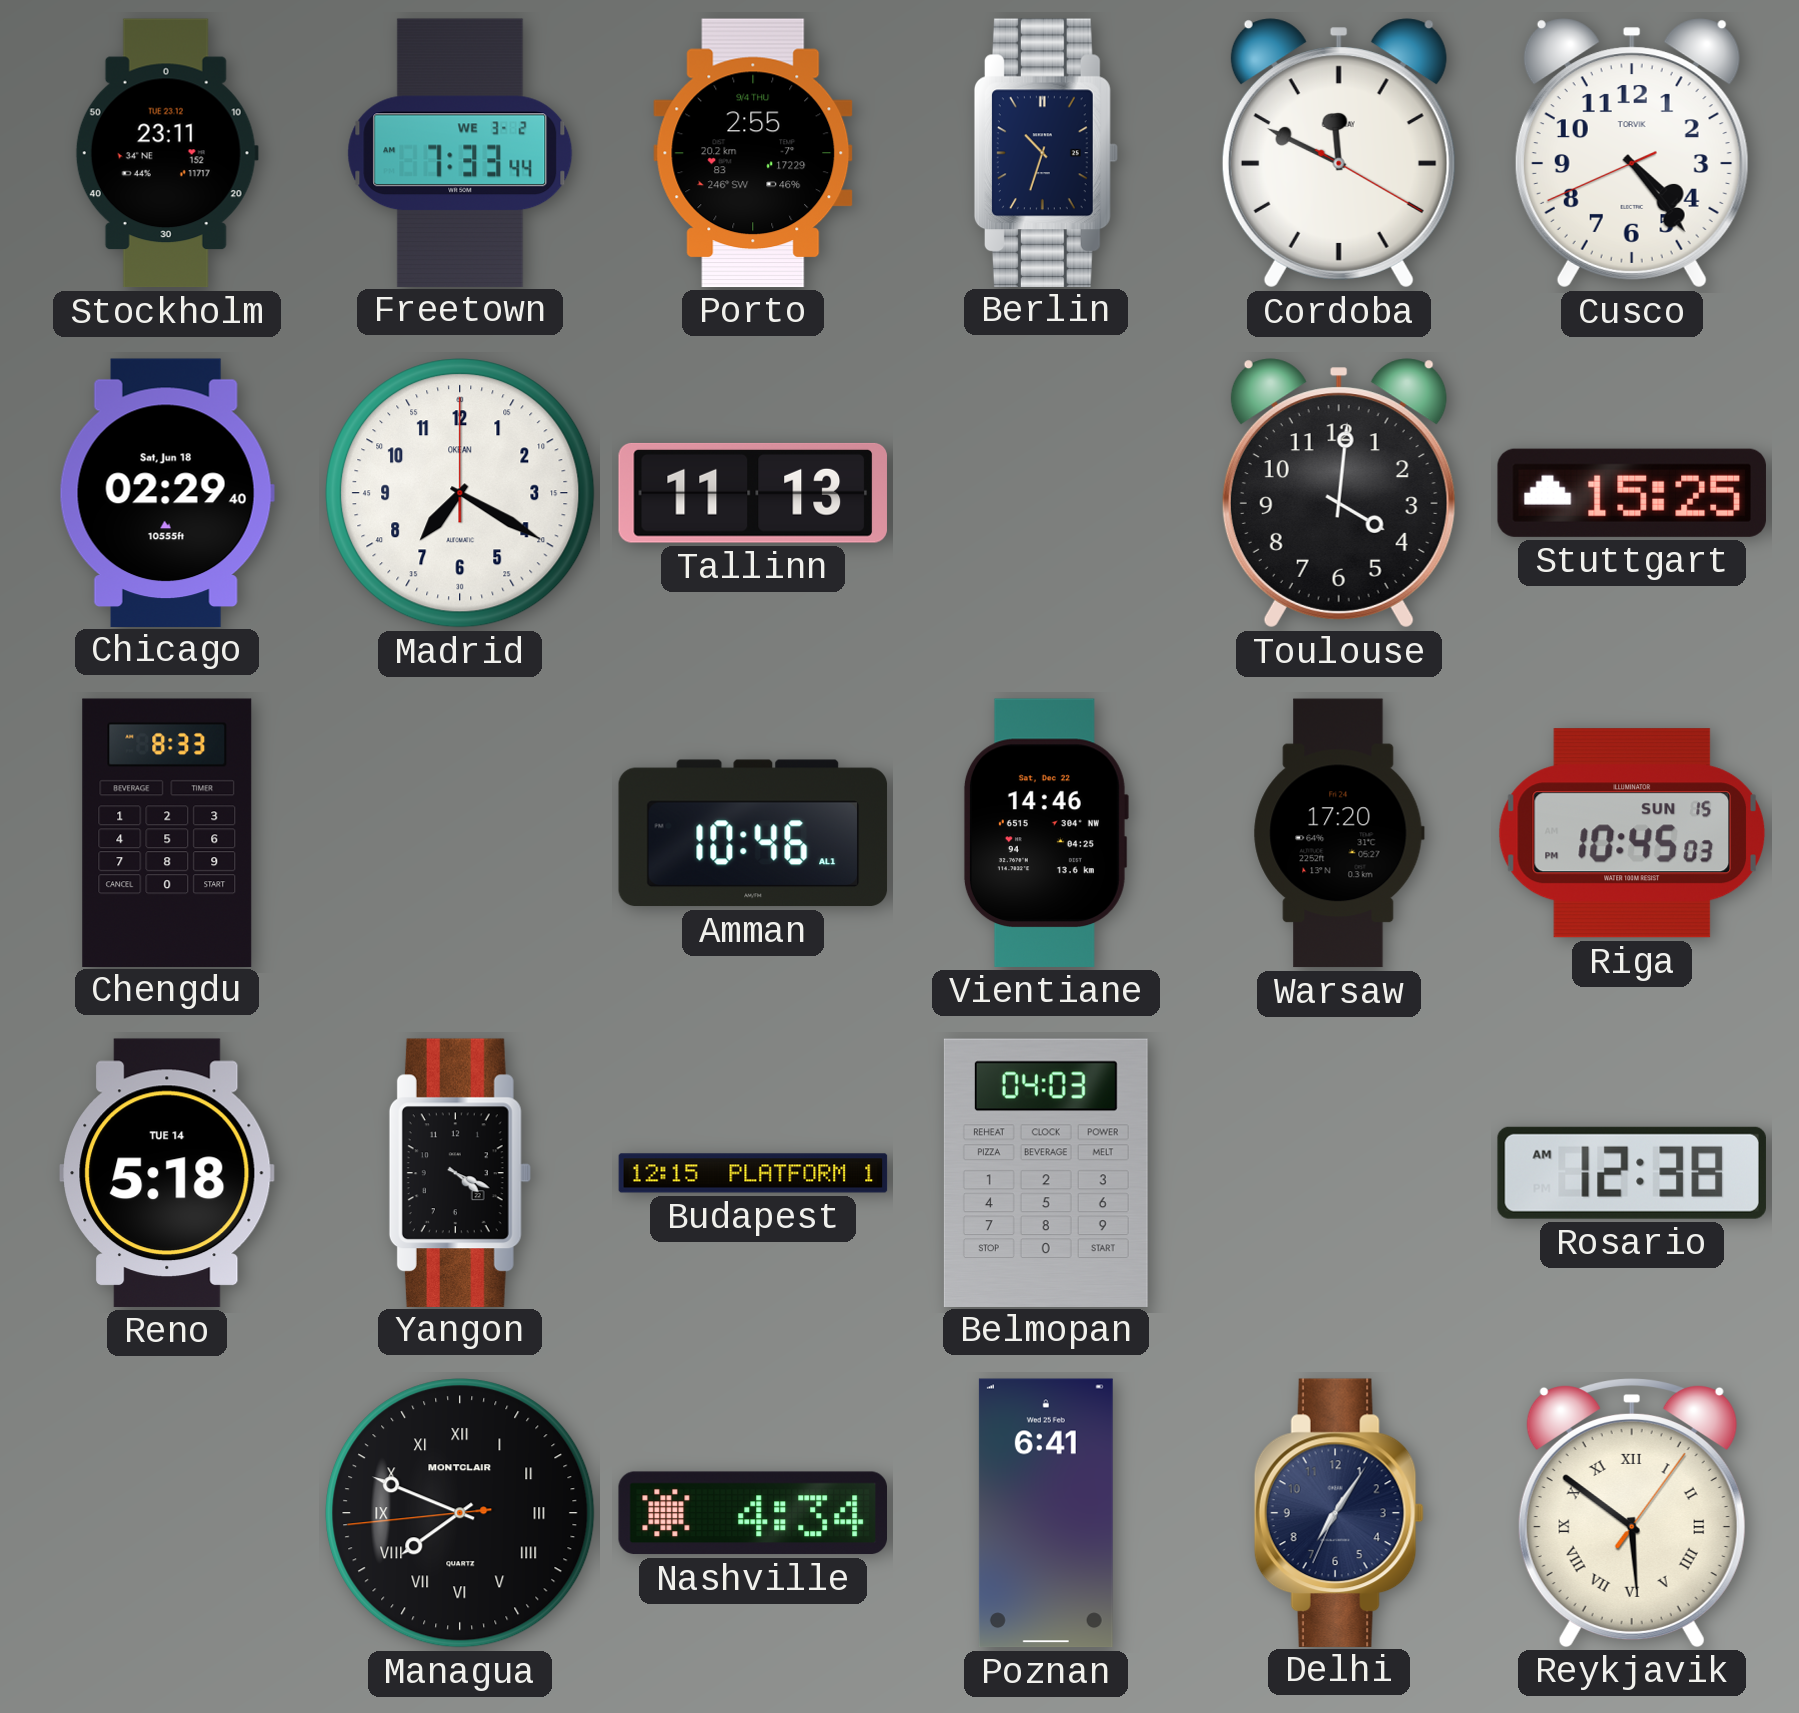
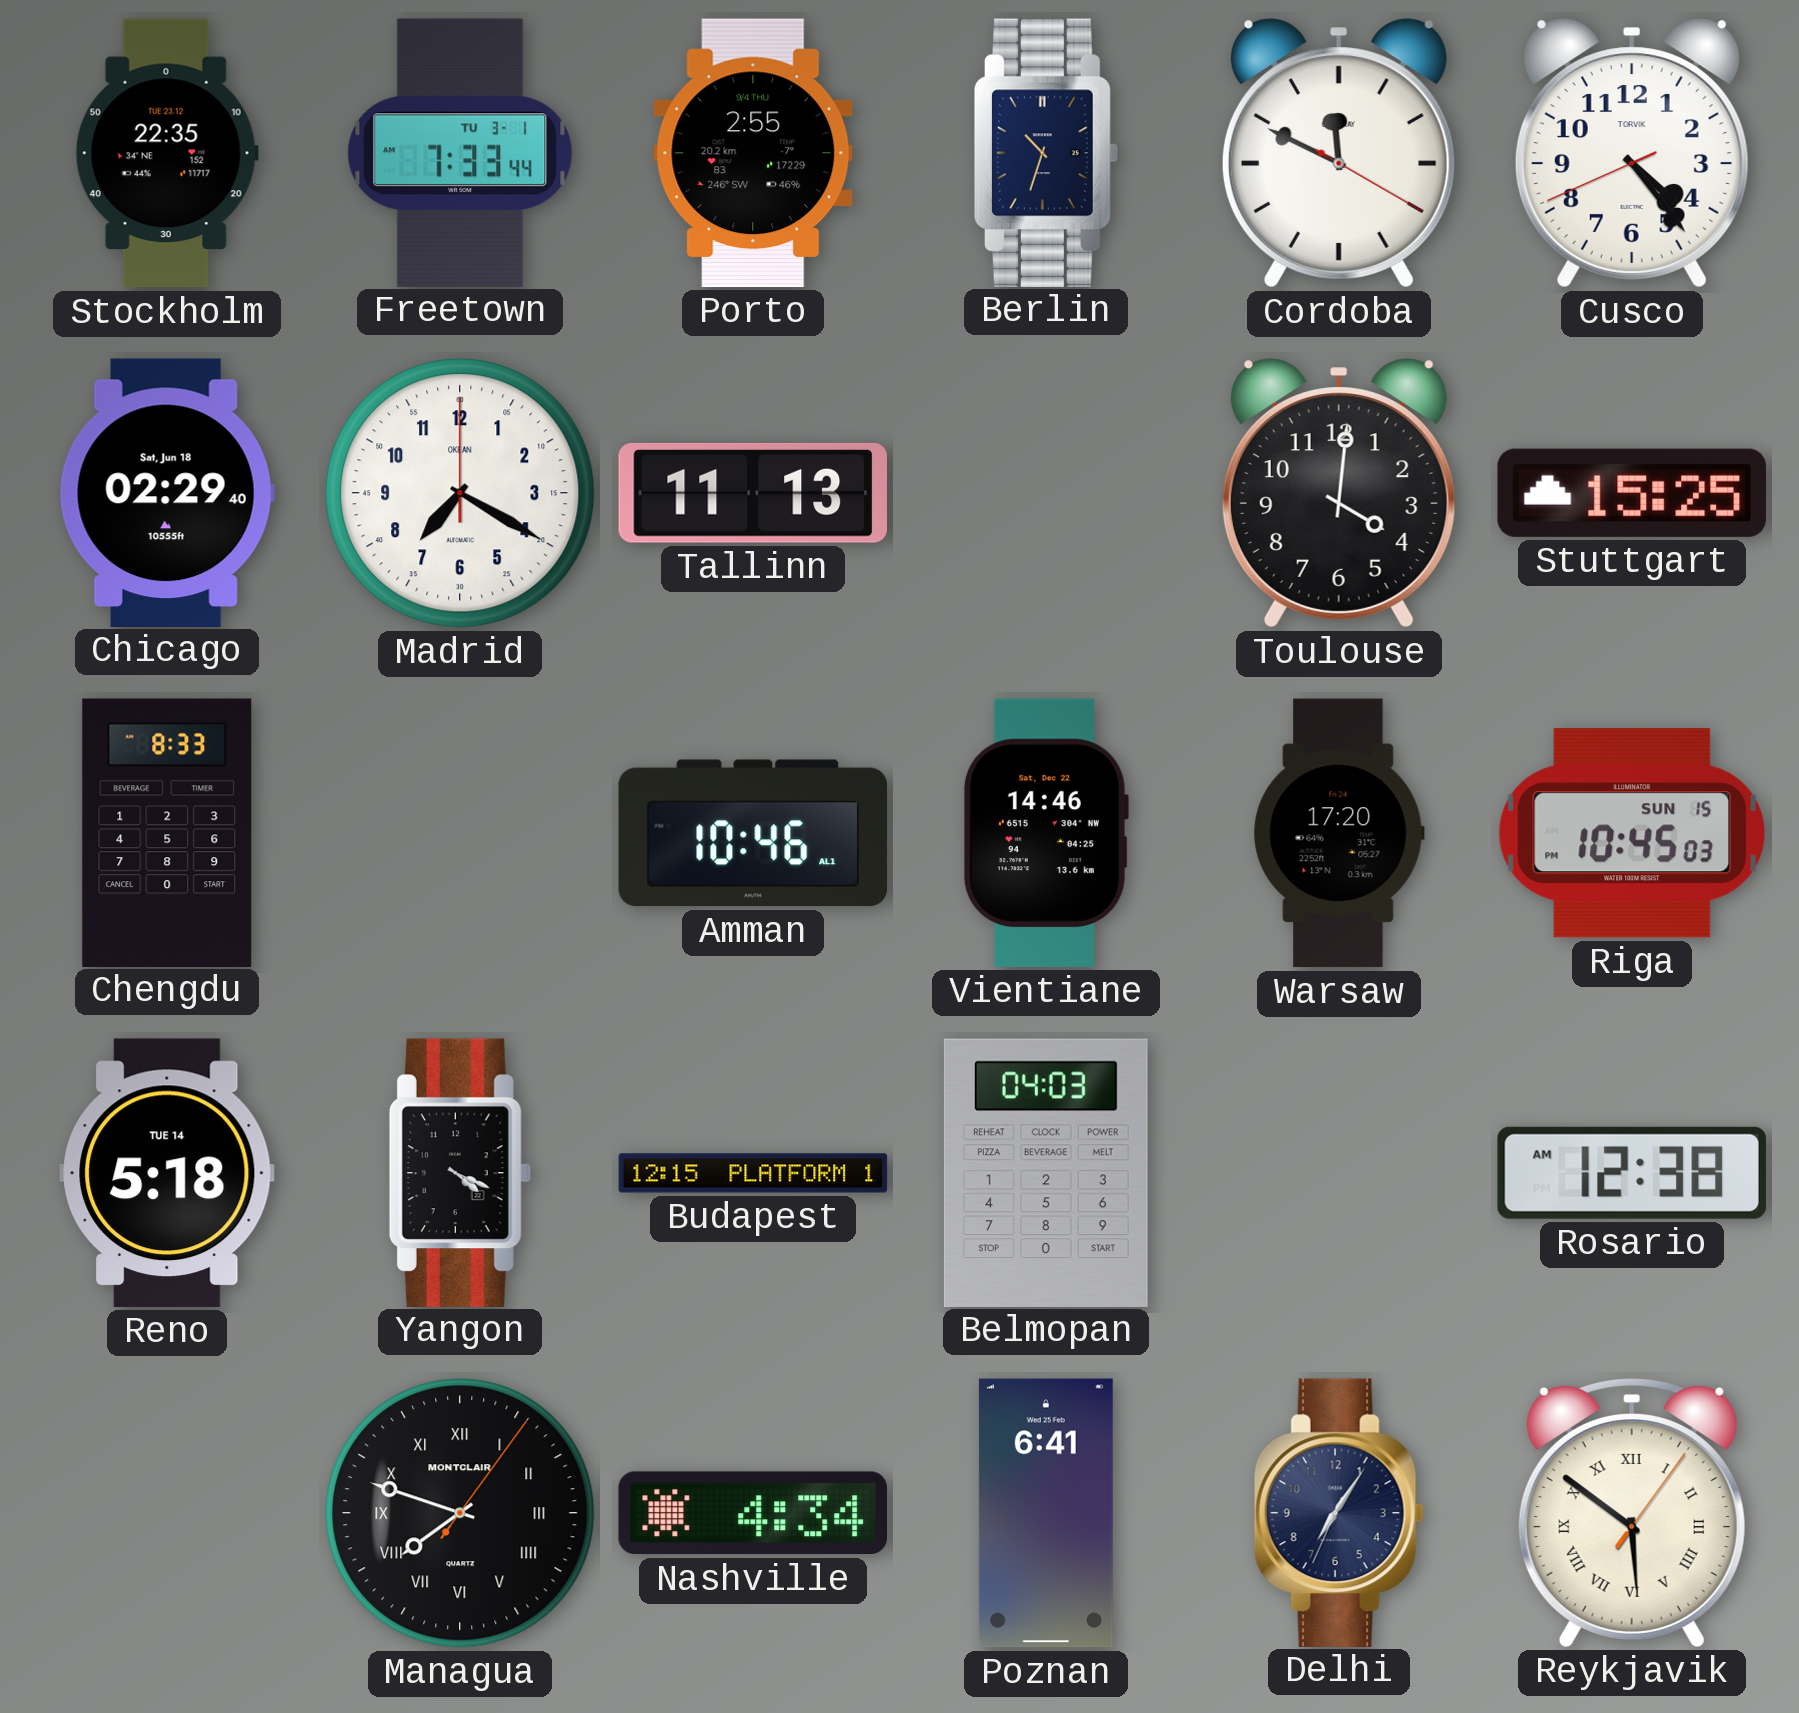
Stockholm: 23:11 -> 22:35
Freetown date: WE 3-2 -> TU 3-1
Managua: 7:48:44 -> 7:48:06
